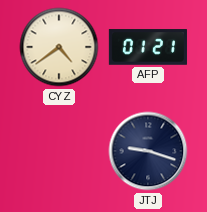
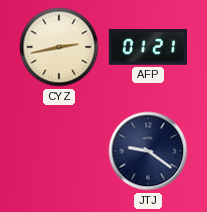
CYZ: 4:39 -> 2:43
JTJ: 9:18 -> 9:21
